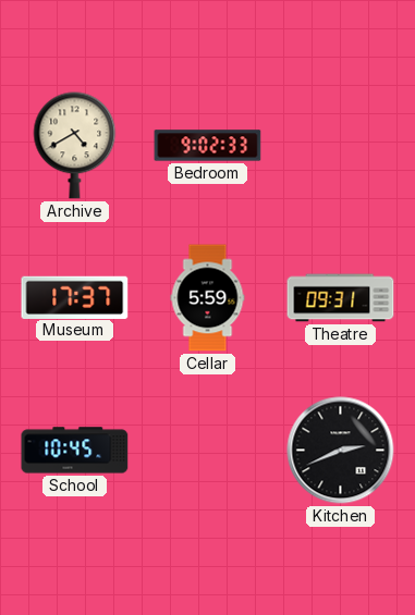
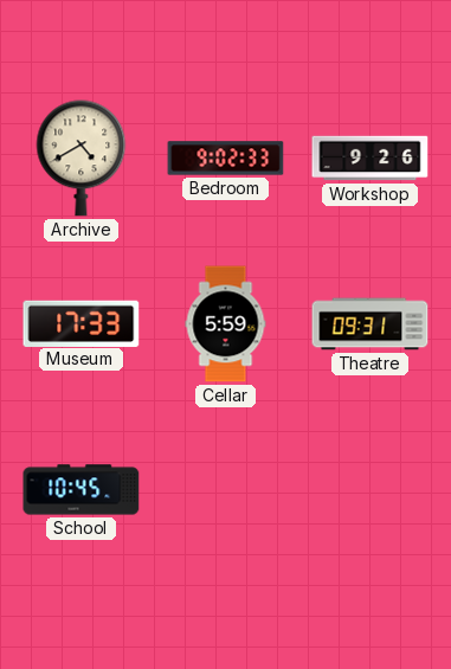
Workshop: none -> 9:26
Museum: 17:37 -> 17:33
Kitchen: 2:41 -> none
